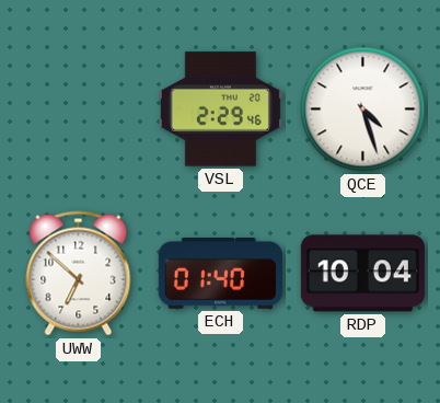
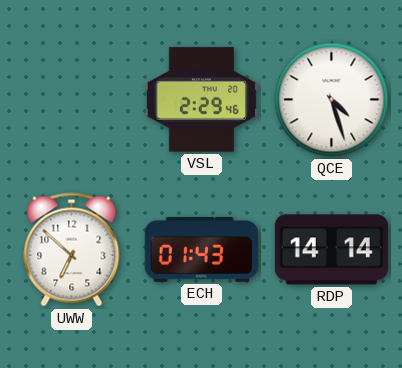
ECH: 01:40 -> 01:43
RDP: 10:04 -> 14:14
